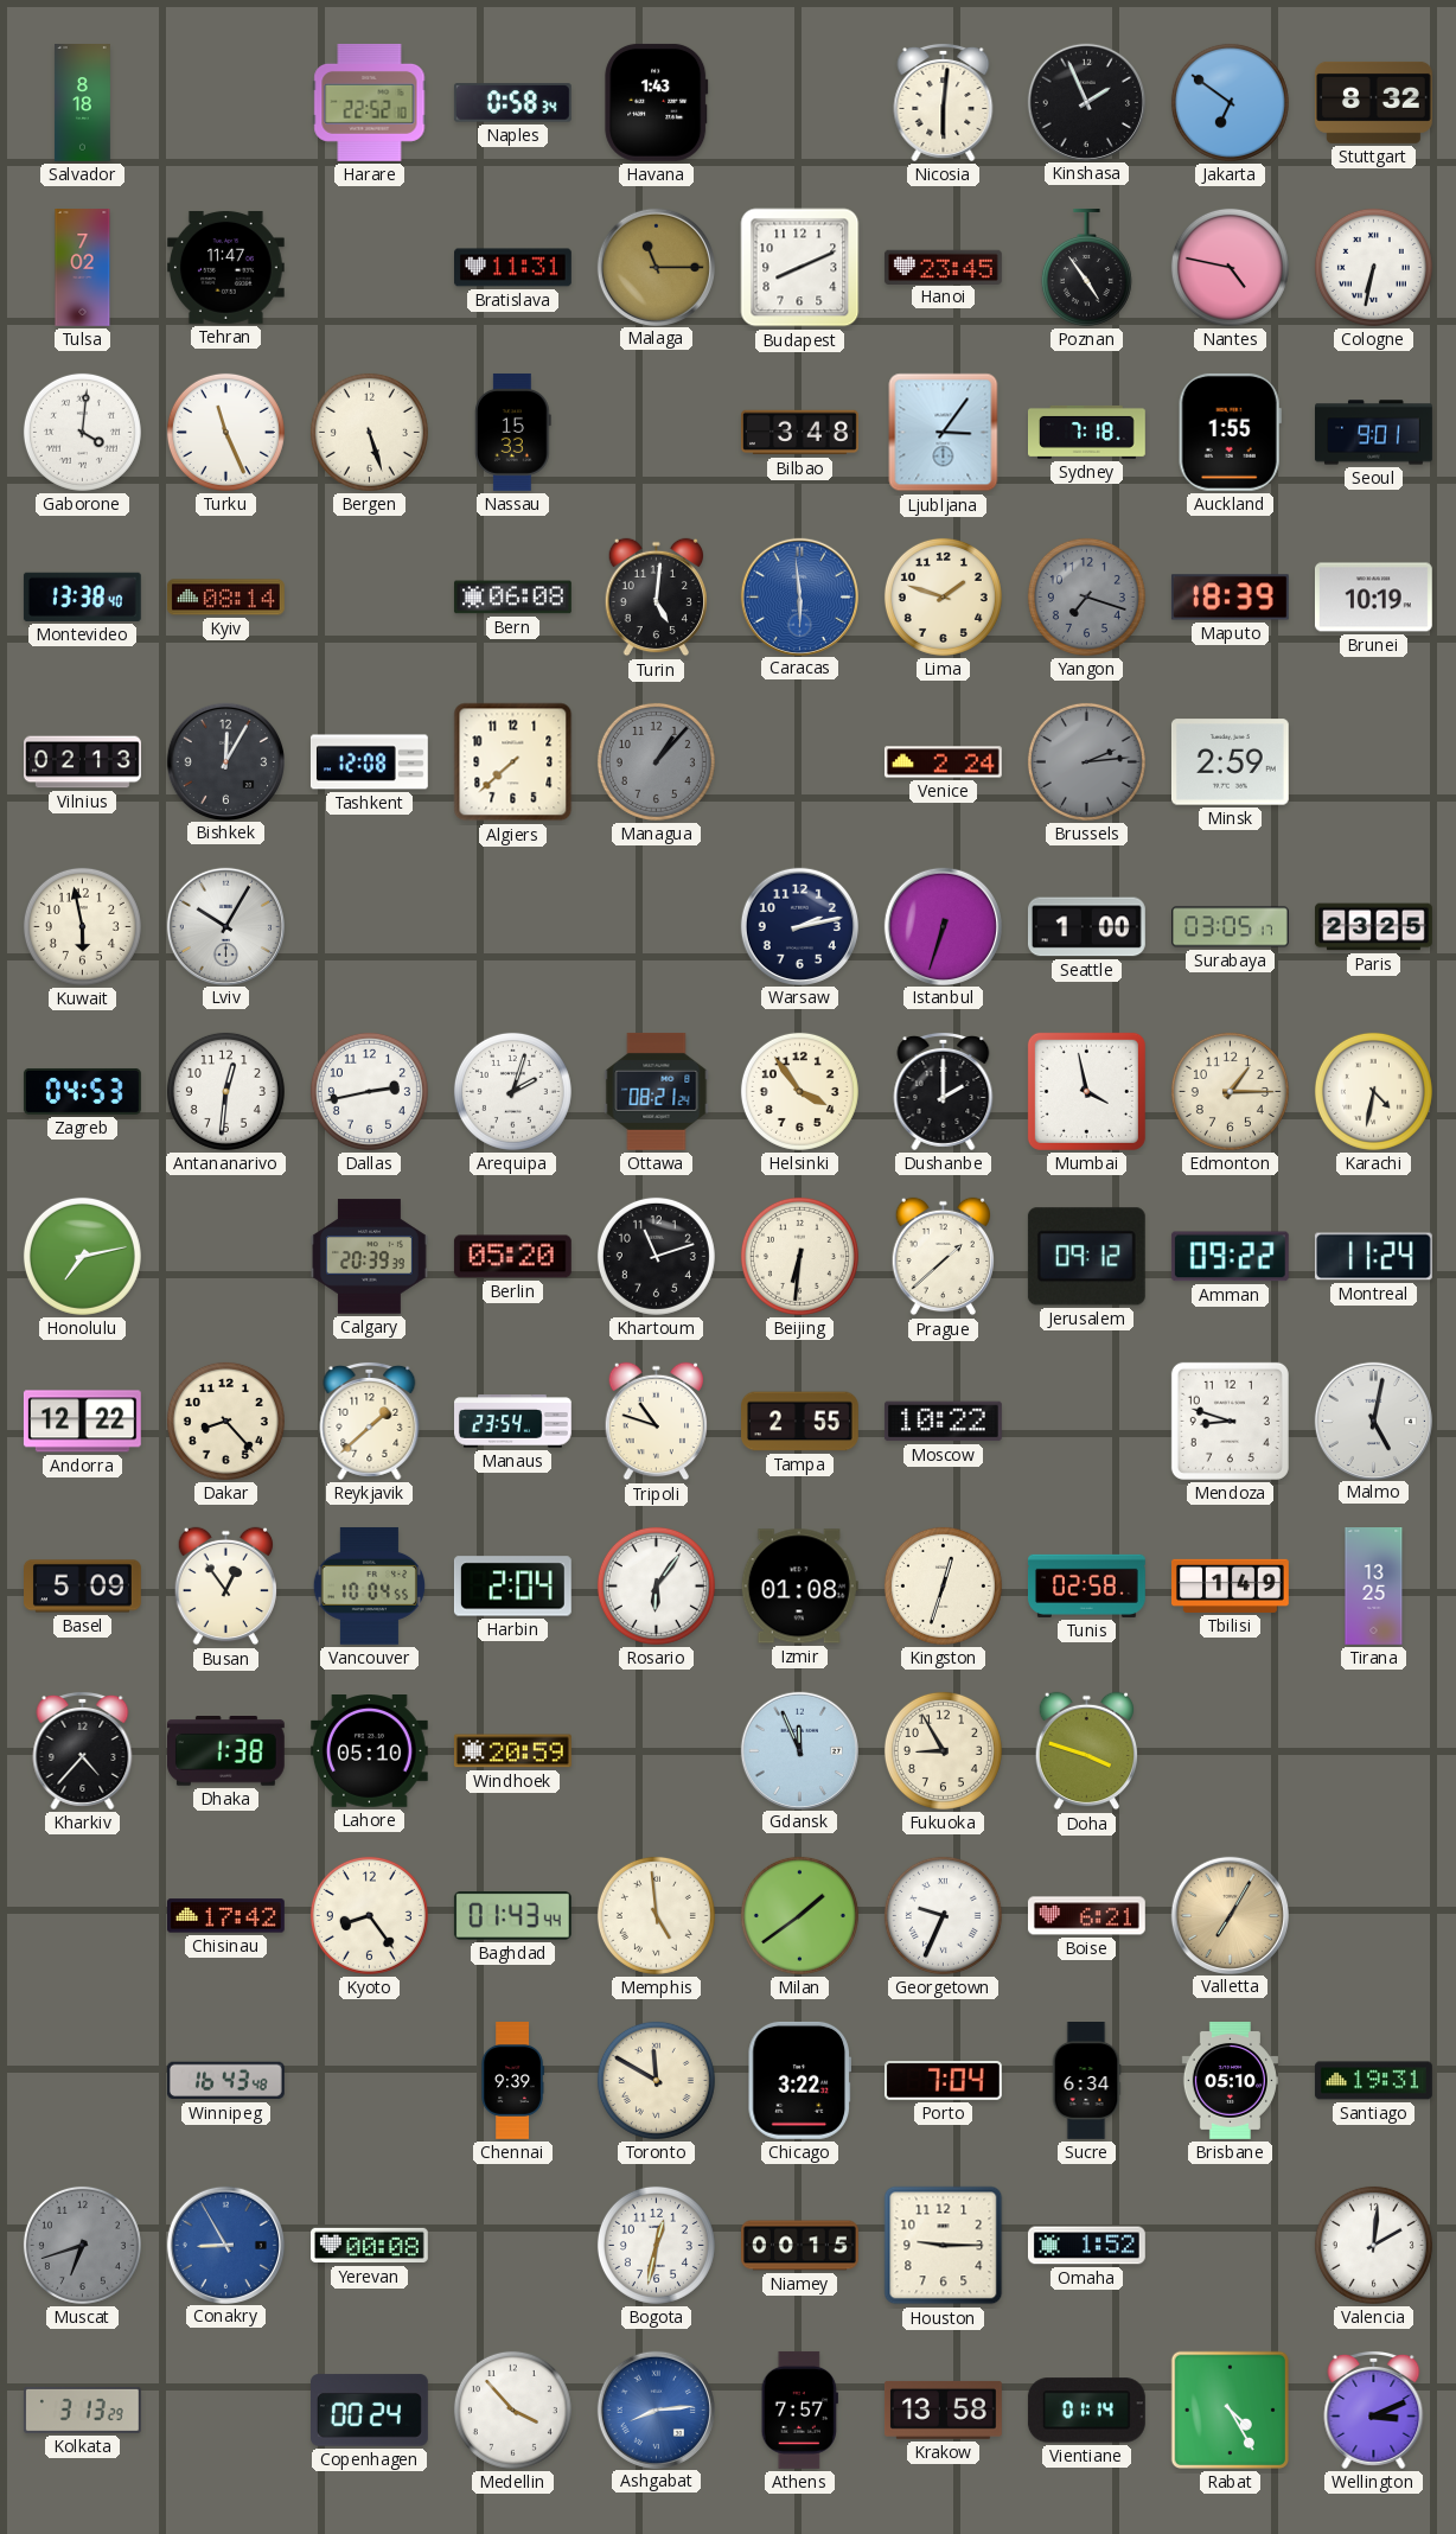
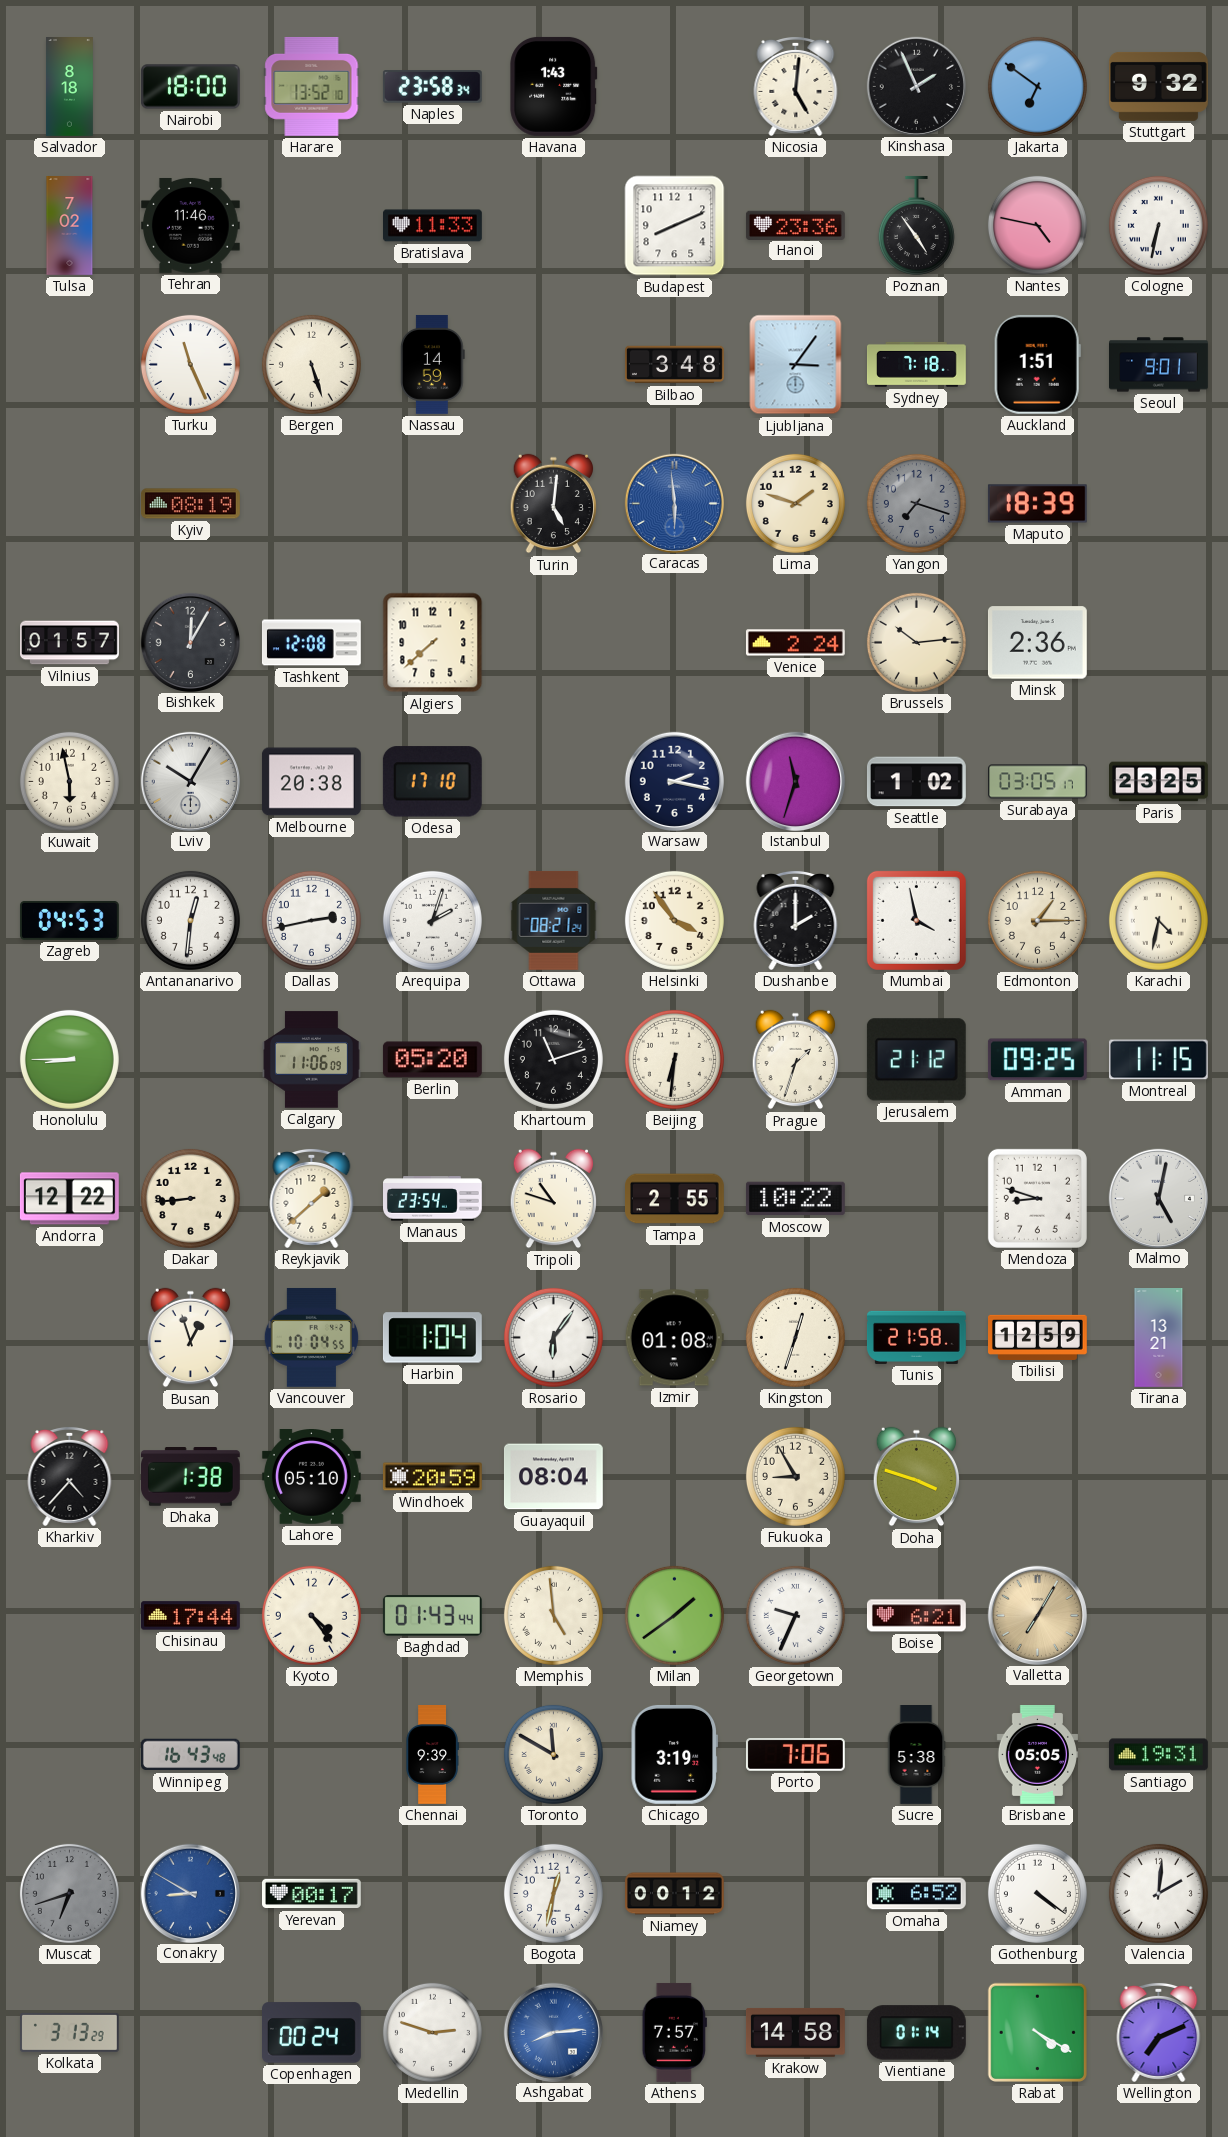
Nairobi: none -> 18:00
Harare: 22:52 -> 13:52
Naples: 0:58 -> 23:58
Nicosia: 6:01 -> 5:01
Stuttgart: 8:32 -> 9:32
Tehran: 11:47 -> 11:46
Bratislava: 11:31 -> 11:33
Malaga: 11:15 -> none
Hanoi: 23:45 -> 23:36
Gaborone: 4:01 -> none
Nassau: 15:33 -> 14:59
Auckland: 1:55 -> 1:51
Montevideo: 13:38 -> none
Kyiv: 08:14 -> 08:19
Bern: 06:08 -> none
Brunei: 10:19 -> none
Vilnius: 02:13 -> 01:57
Managua: 1:07 -> none
Brussels: 2:14 -> 10:14
Brussels dial: grey -> cream
Minsk: 2:59 -> 2:36
Melbourne: none -> 20:38
Odesa: none -> 17:10
Warsaw: 2:13 -> 2:17
Istanbul: 6:33 -> 11:33
Seattle: 1:00 -> 1:02
Honolulu: 7:13 -> 8:45
Calgary: 20:39 -> 11:06
Prague: 1:38 -> 1:33
Jerusalem: 09:12 -> 21:12
Amman: 09:22 -> 09:25
Montreal: 11:24 -> 11:15
Dakar: 8:23 -> 8:44
Basel: 5:09 -> none
Busan: 12:54 -> 12:57
Harbin: 2:04 -> 1:04
Tunis: 02:58 -> 21:58
Tbilisi: 1:49 -> 12:59
Tirana: 13:25 -> 13:21
Guayaquil: none -> 08:04
Gdansk: 11:56 -> none
Chisinau: 17:42 -> 17:44
Kyoto: 8:24 -> 4:24
Chicago: 3:22 -> 3:19
Porto: 7:04 -> 7:06
Sucre: 6:34 -> 5:38
Brisbane: 05:10 -> 05:05
Conakry: 8:55 -> 8:50
Yerevan: 00:08 -> 00:17
Niamey: 00:15 -> 00:12
Houston: 9:15 -> none
Omaha: 1:52 -> 6:52
Gothenburg: none -> 4:21
Medellin: 3:53 -> 2:48
Krakow: 13:58 -> 14:58
Rabat: 4:25 -> 4:20
Wellington: 3:11 -> 7:11
